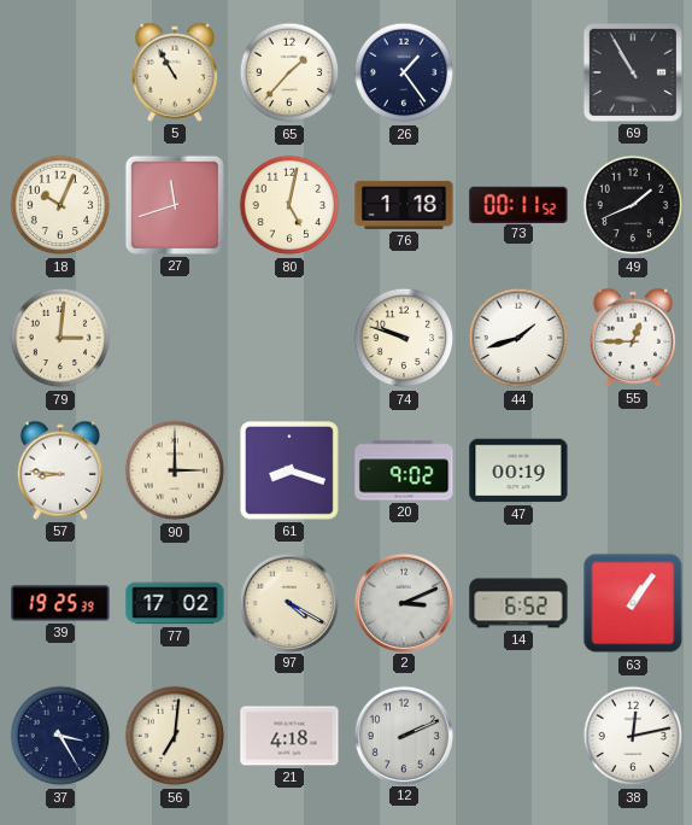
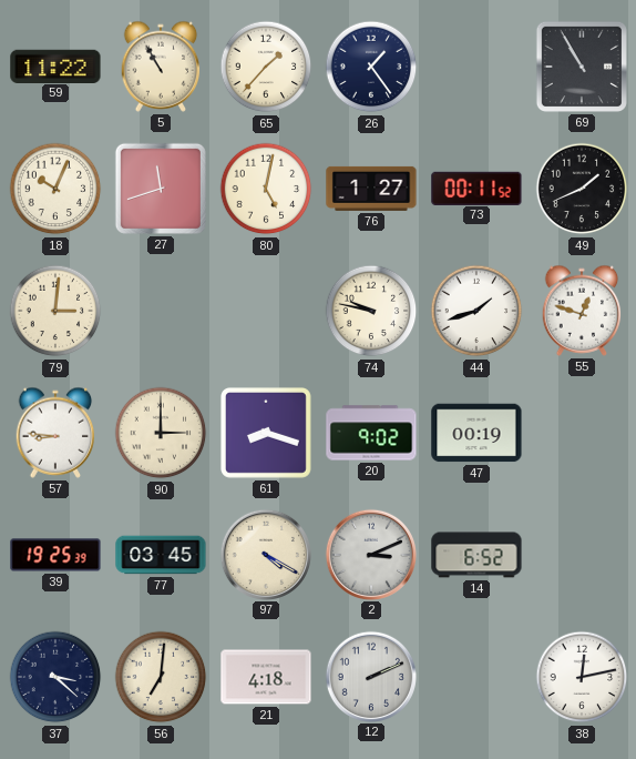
59: none -> 11:22
76: 1:18 -> 1:27
74: 9:48 -> 9:47
55: 12:45 -> 12:48
77: 17:02 -> 03:45
63: 1:06 -> none
37: 3:25 -> 3:22
